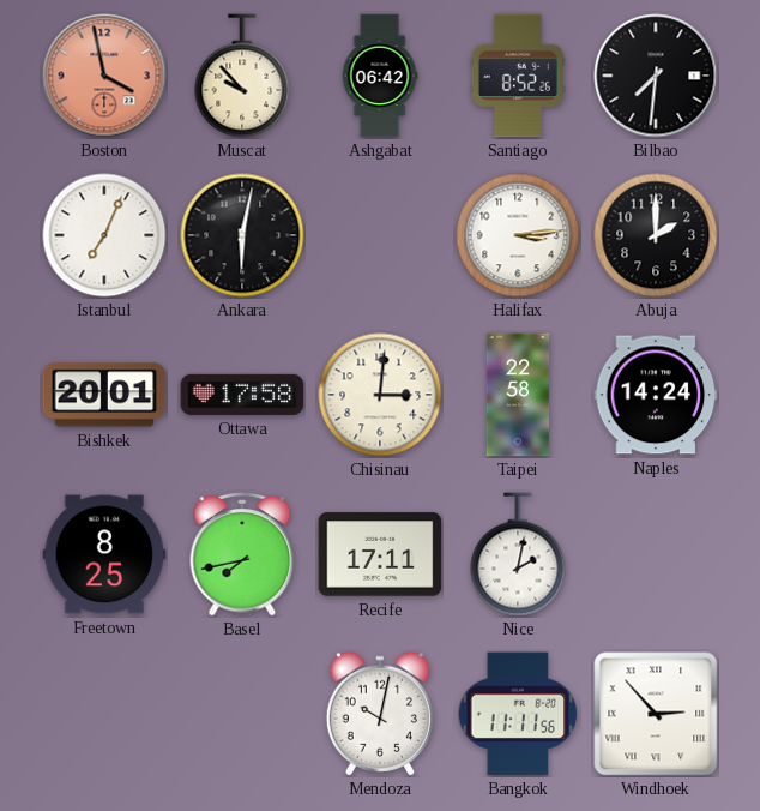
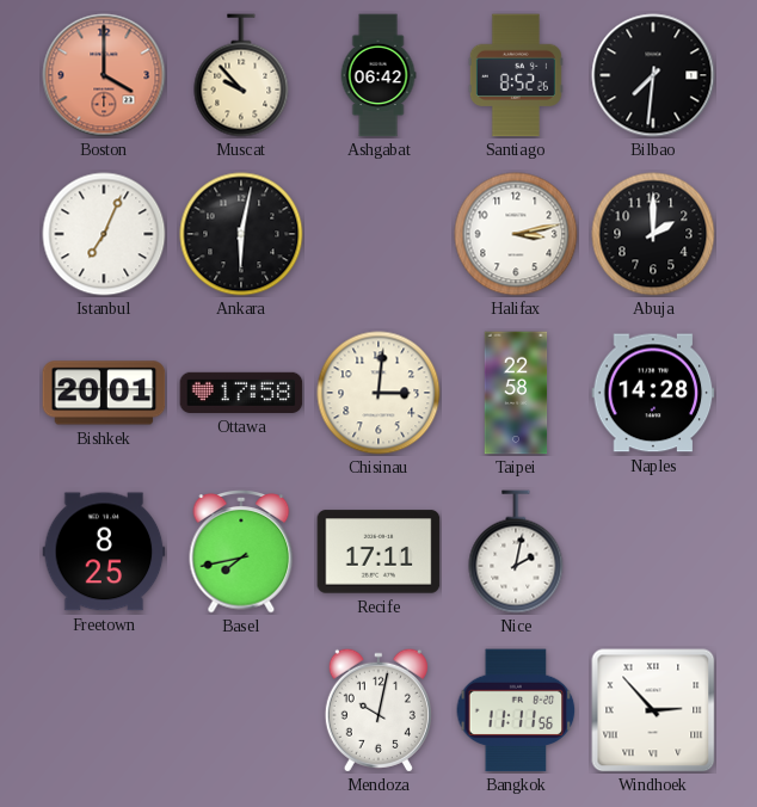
Boston: 3:58 -> 4:00
Halifax: 3:14 -> 3:13
Naples: 14:24 -> 14:28
